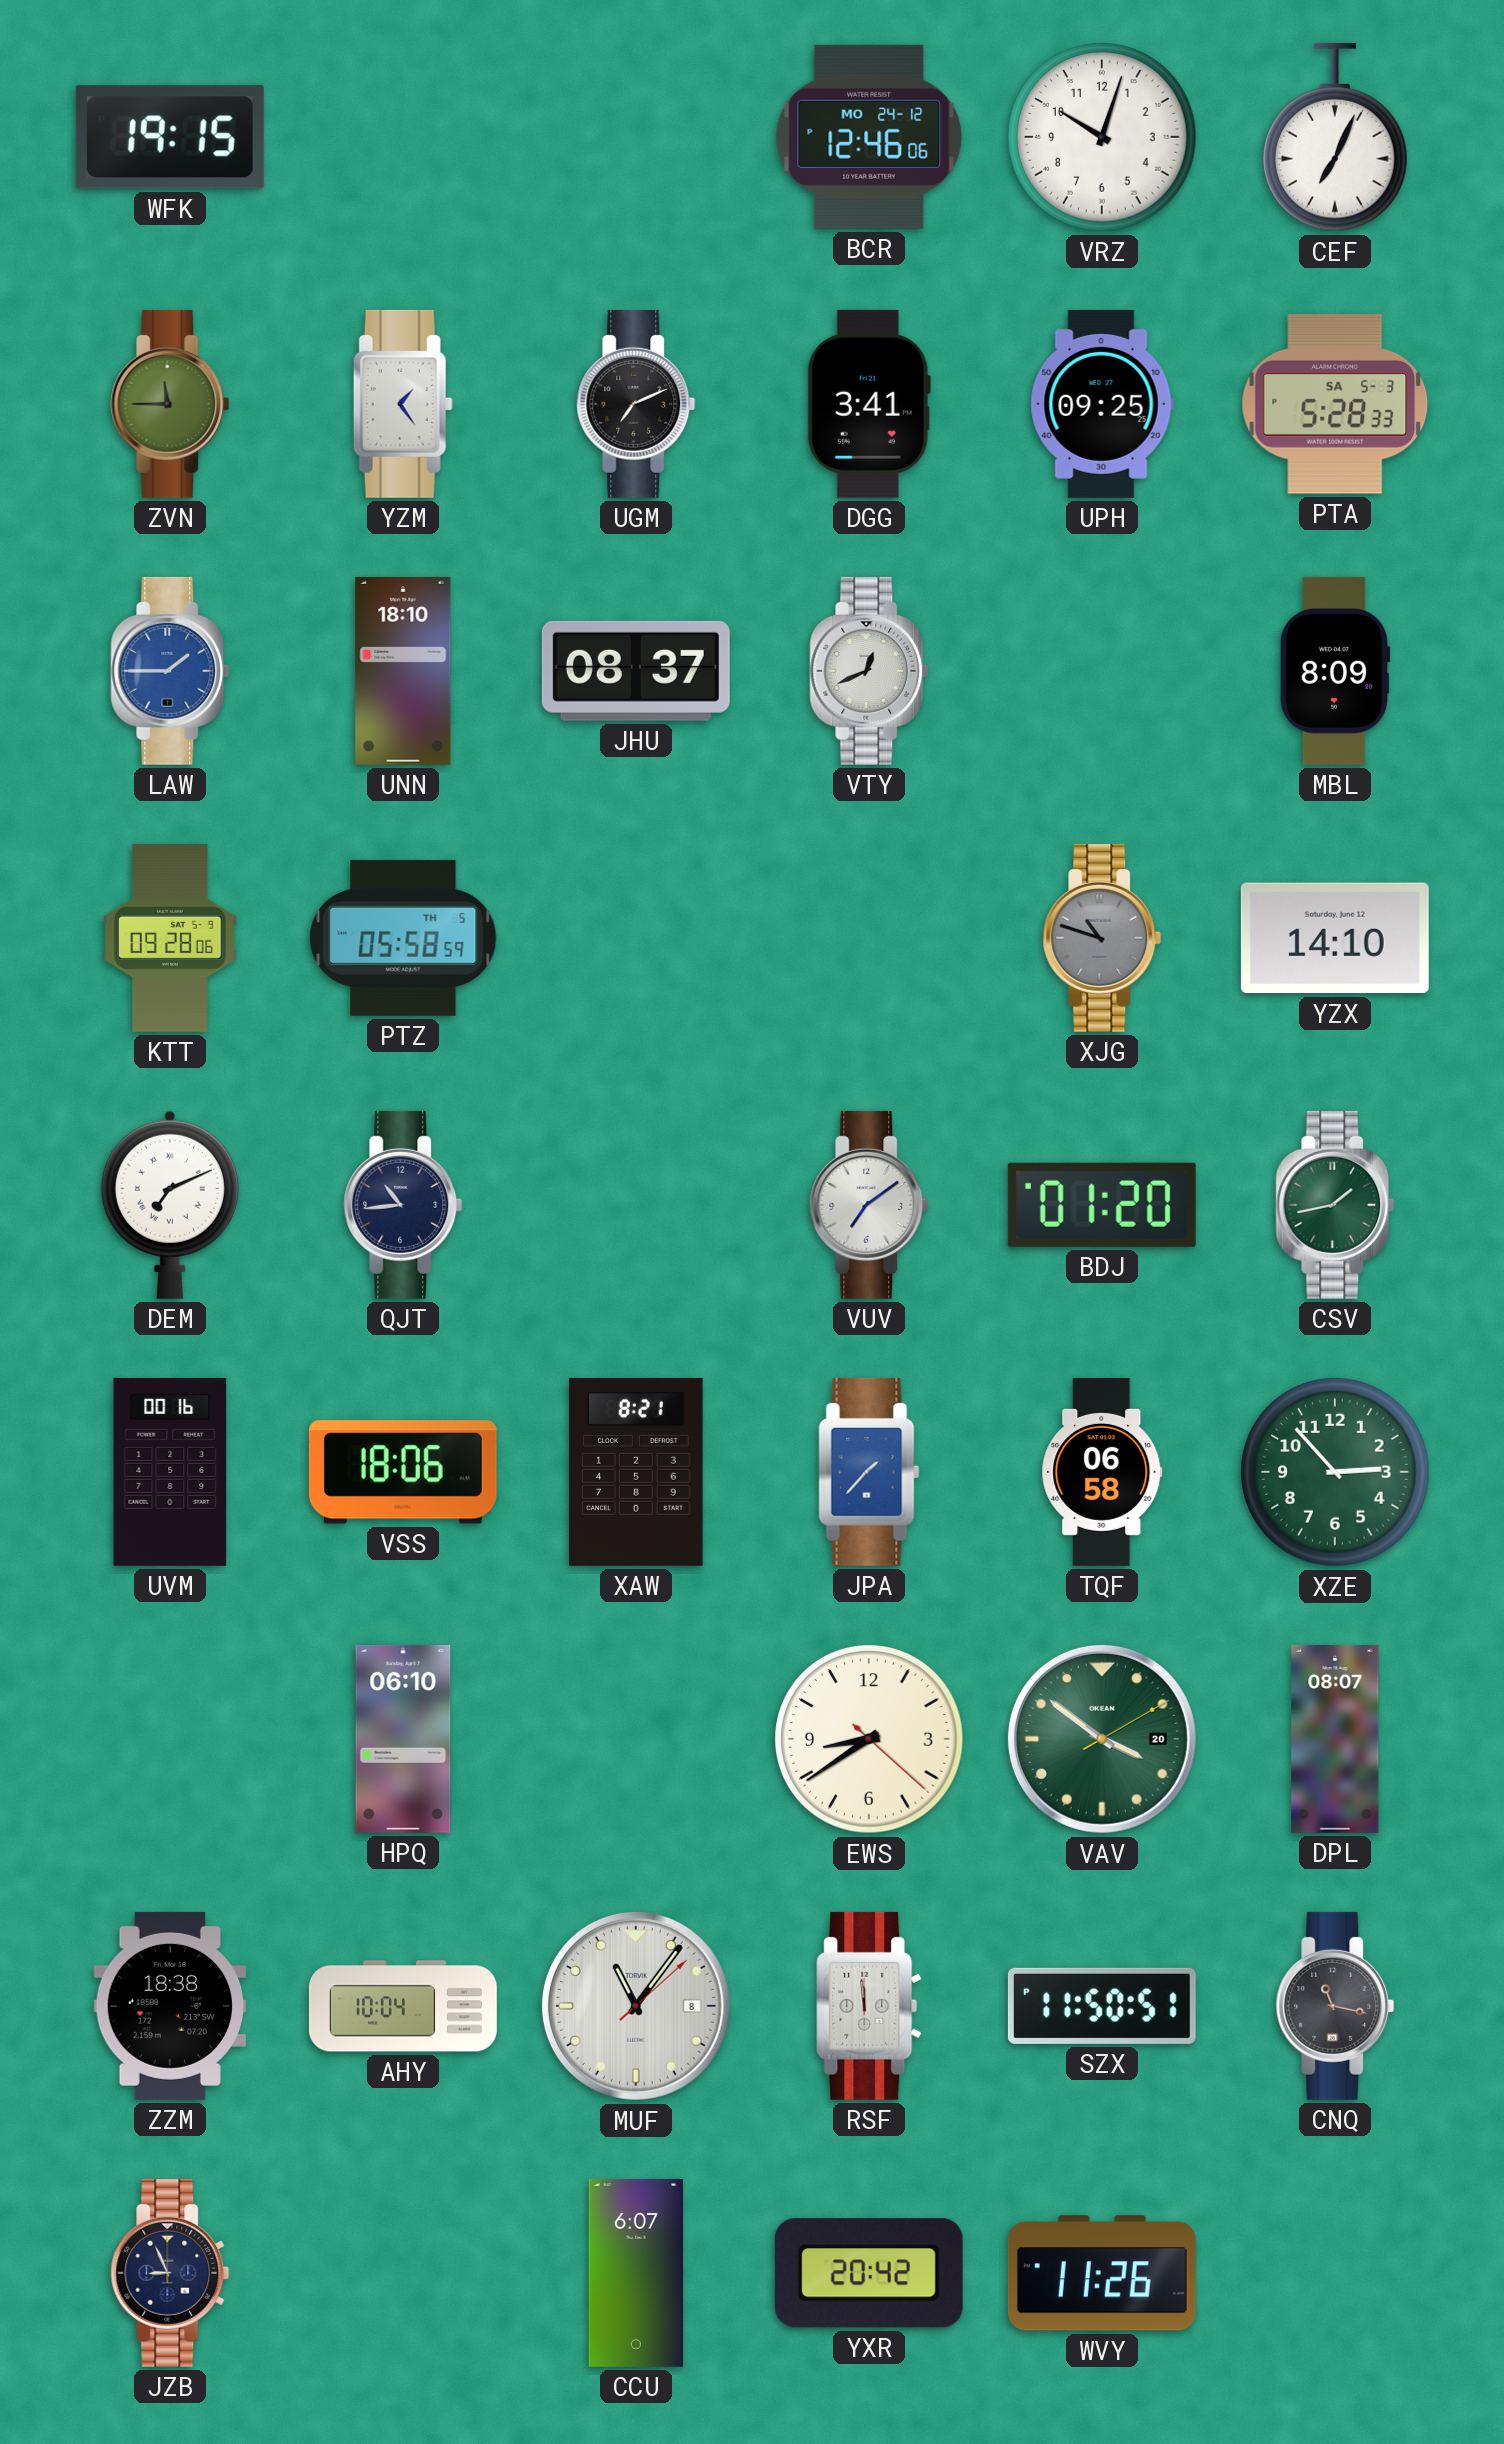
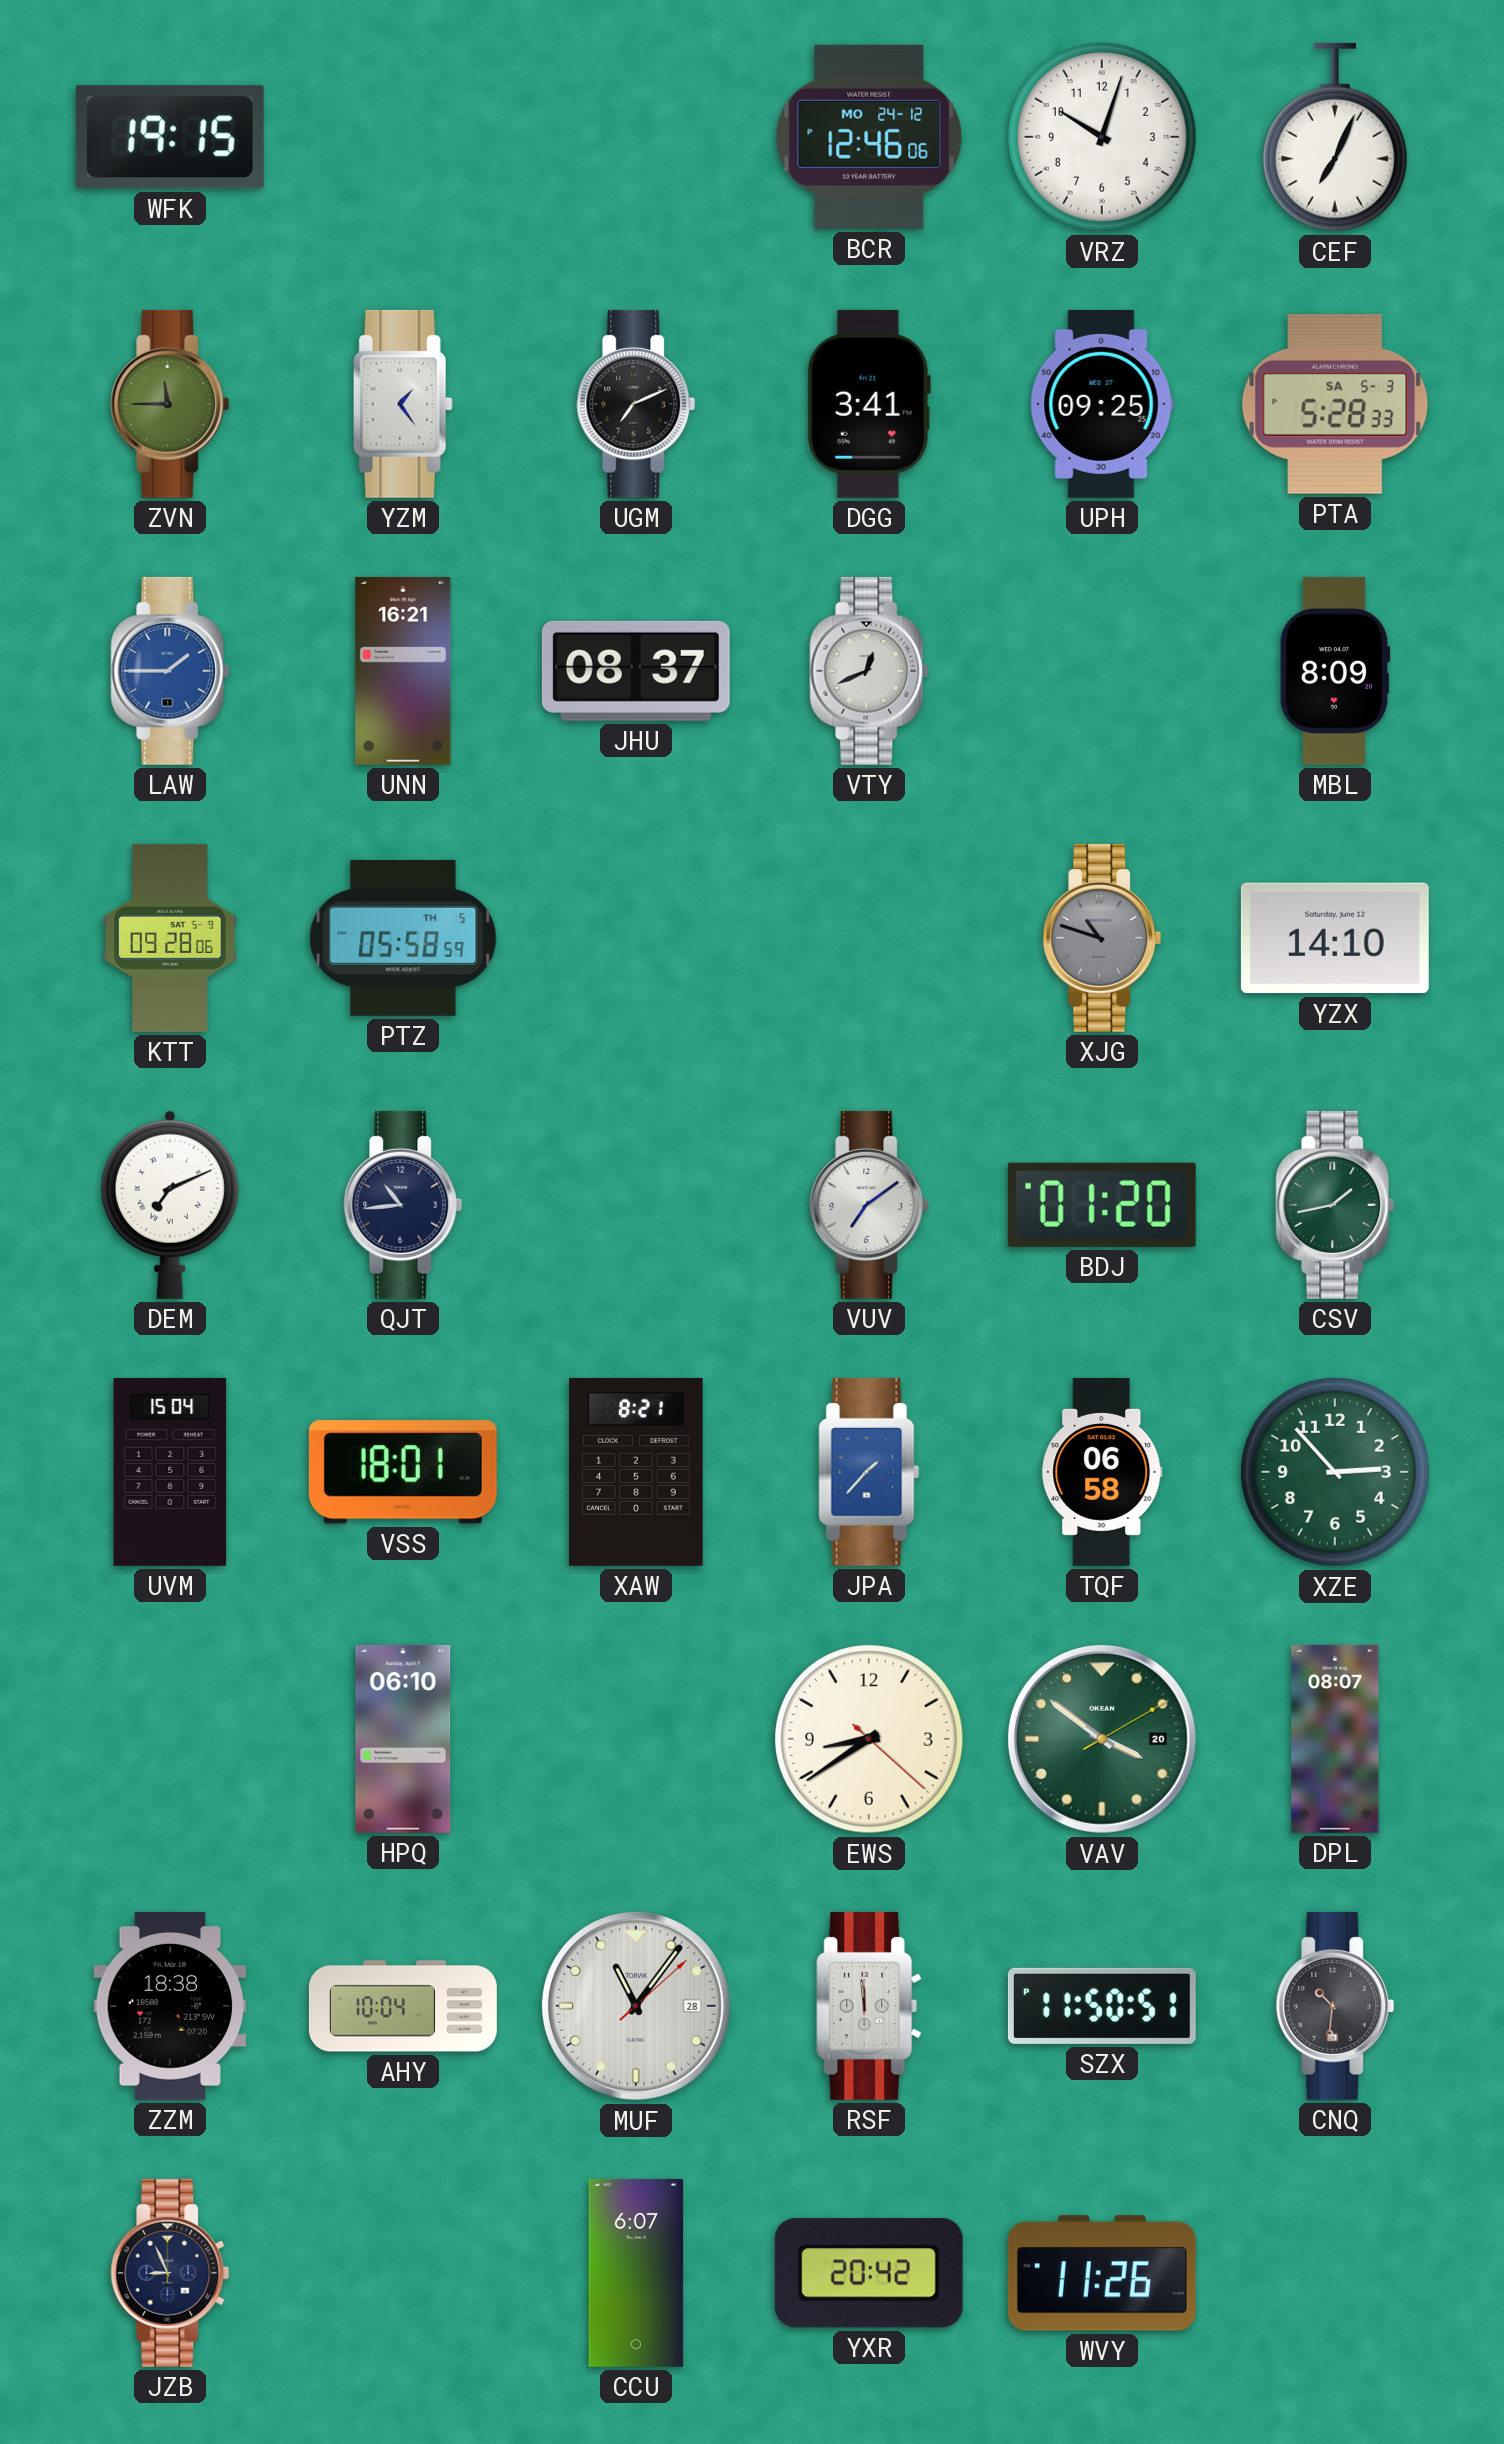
UNN: 18:10 -> 16:21
UVM: 00:16 -> 15:04
VSS: 18:06 -> 18:01
MUF date: 8 -> 28
CNQ: 11:17 -> 10:31
